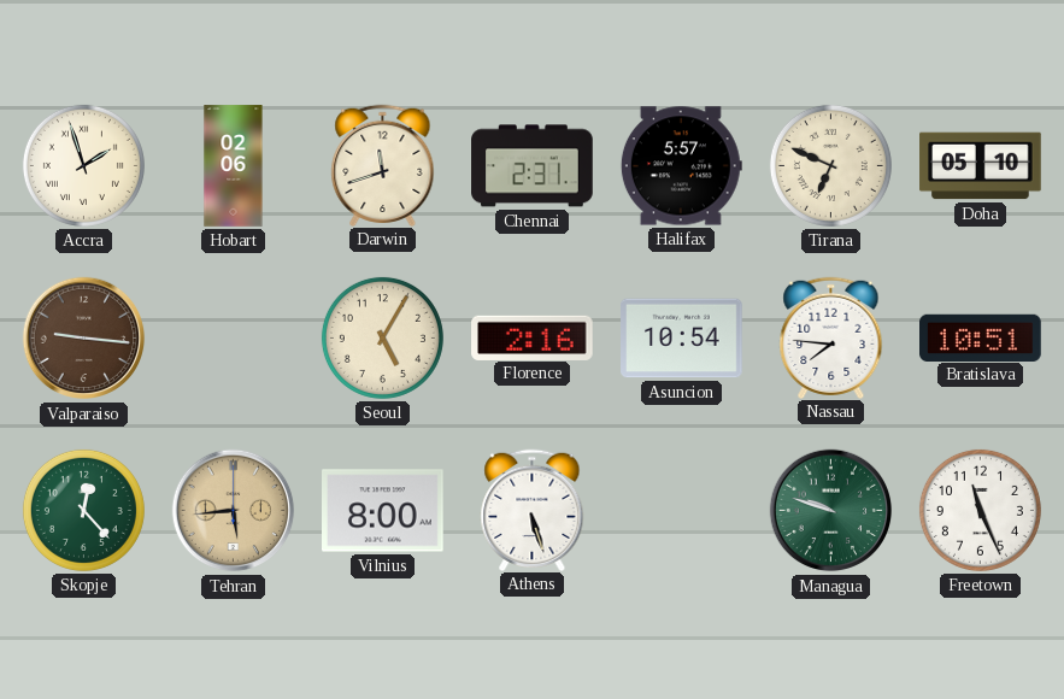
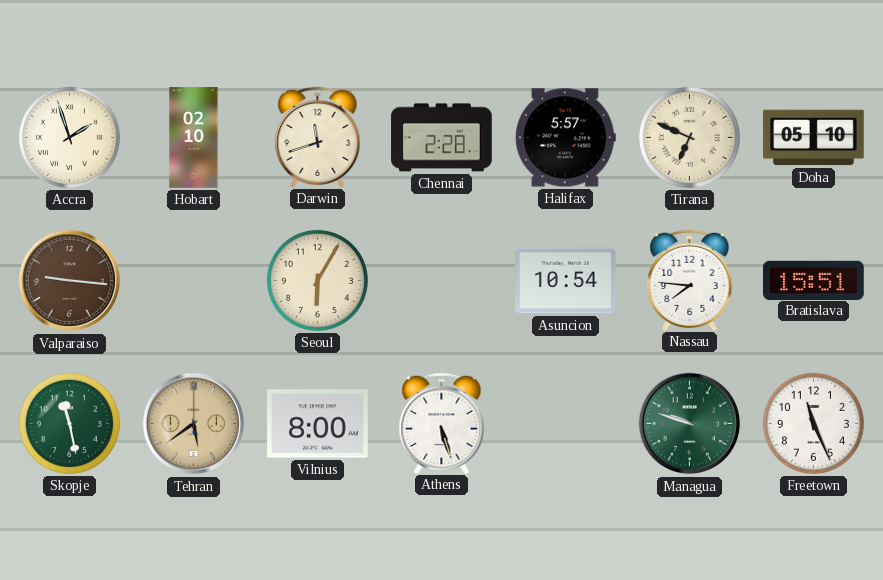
Hobart: 02:06 -> 02:10
Chennai: 2:31 -> 2:28
Seoul: 5:05 -> 6:05
Florence: 2:16 -> none
Bratislava: 10:51 -> 15:51
Skopje: 12:23 -> 11:28
Tehran: 5:44 -> 5:39
